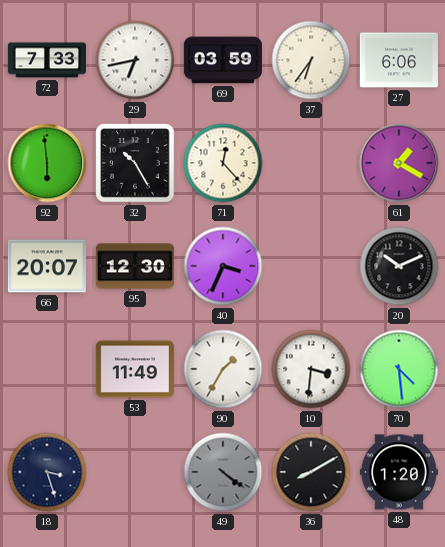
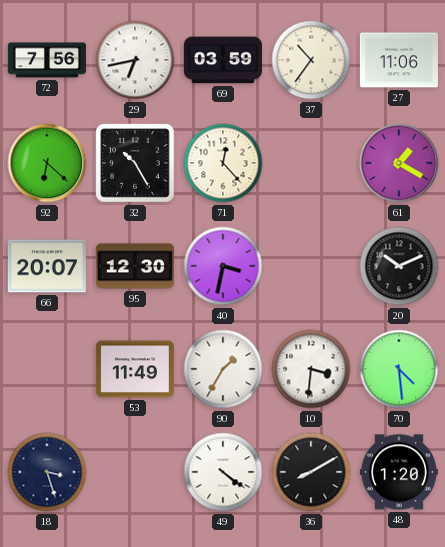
72: 7:33 -> 7:56
37: 6:36 -> 10:36
27: 6:06 -> 11:06
92: 5:59 -> 6:22
40: 3:34 -> 3:32
49 dial: grey -> white
